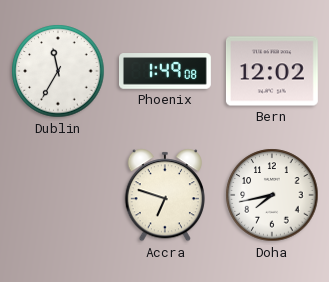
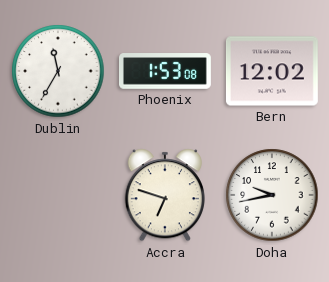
Phoenix: 1:49 -> 1:53
Doha: 7:43 -> 9:43
